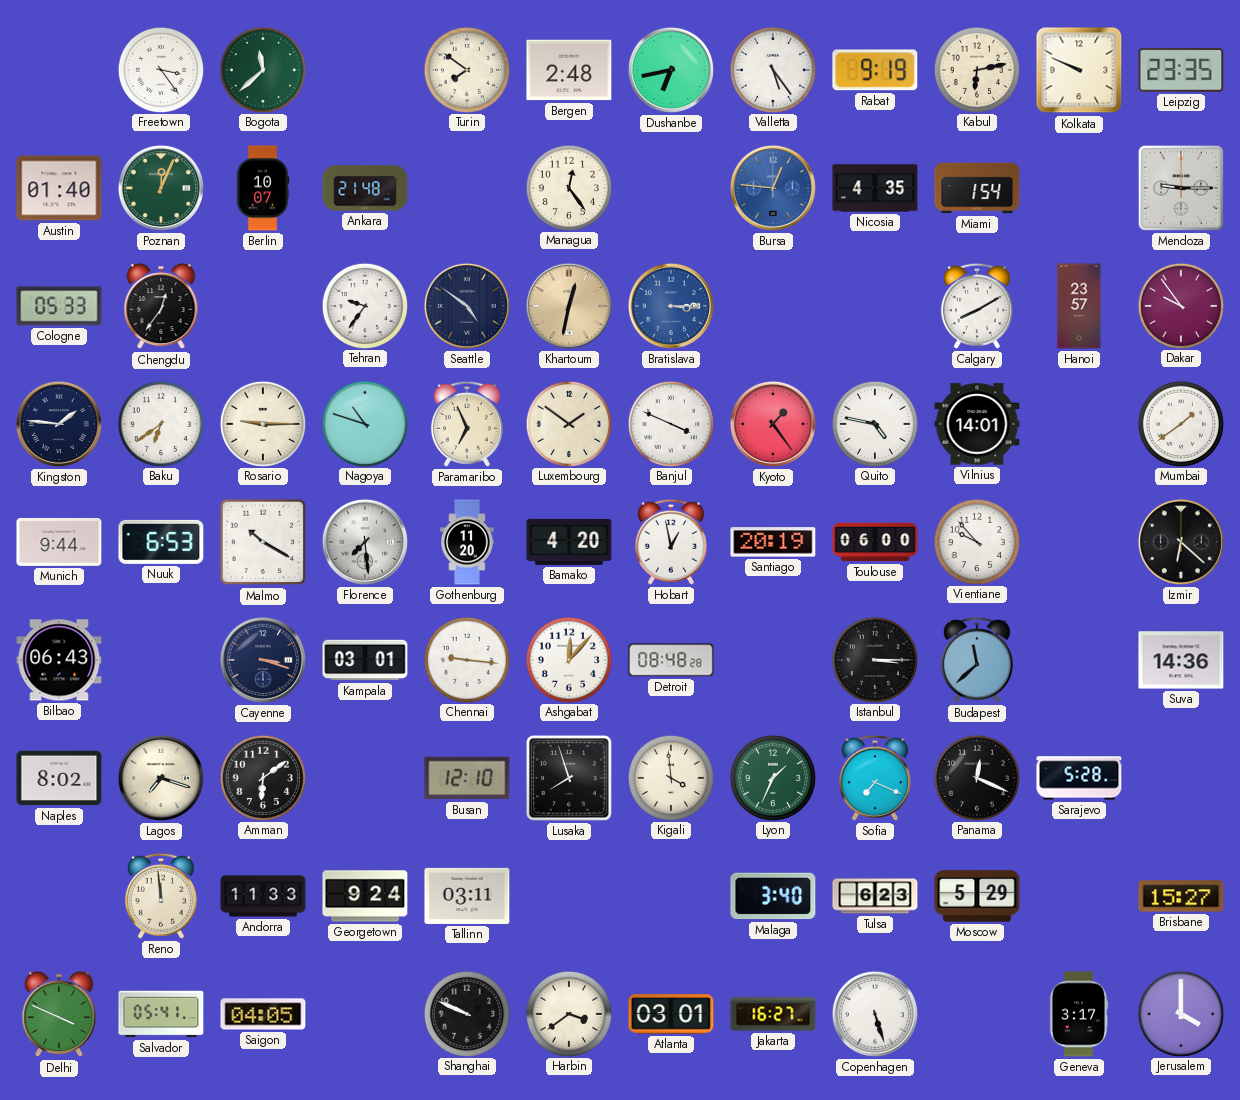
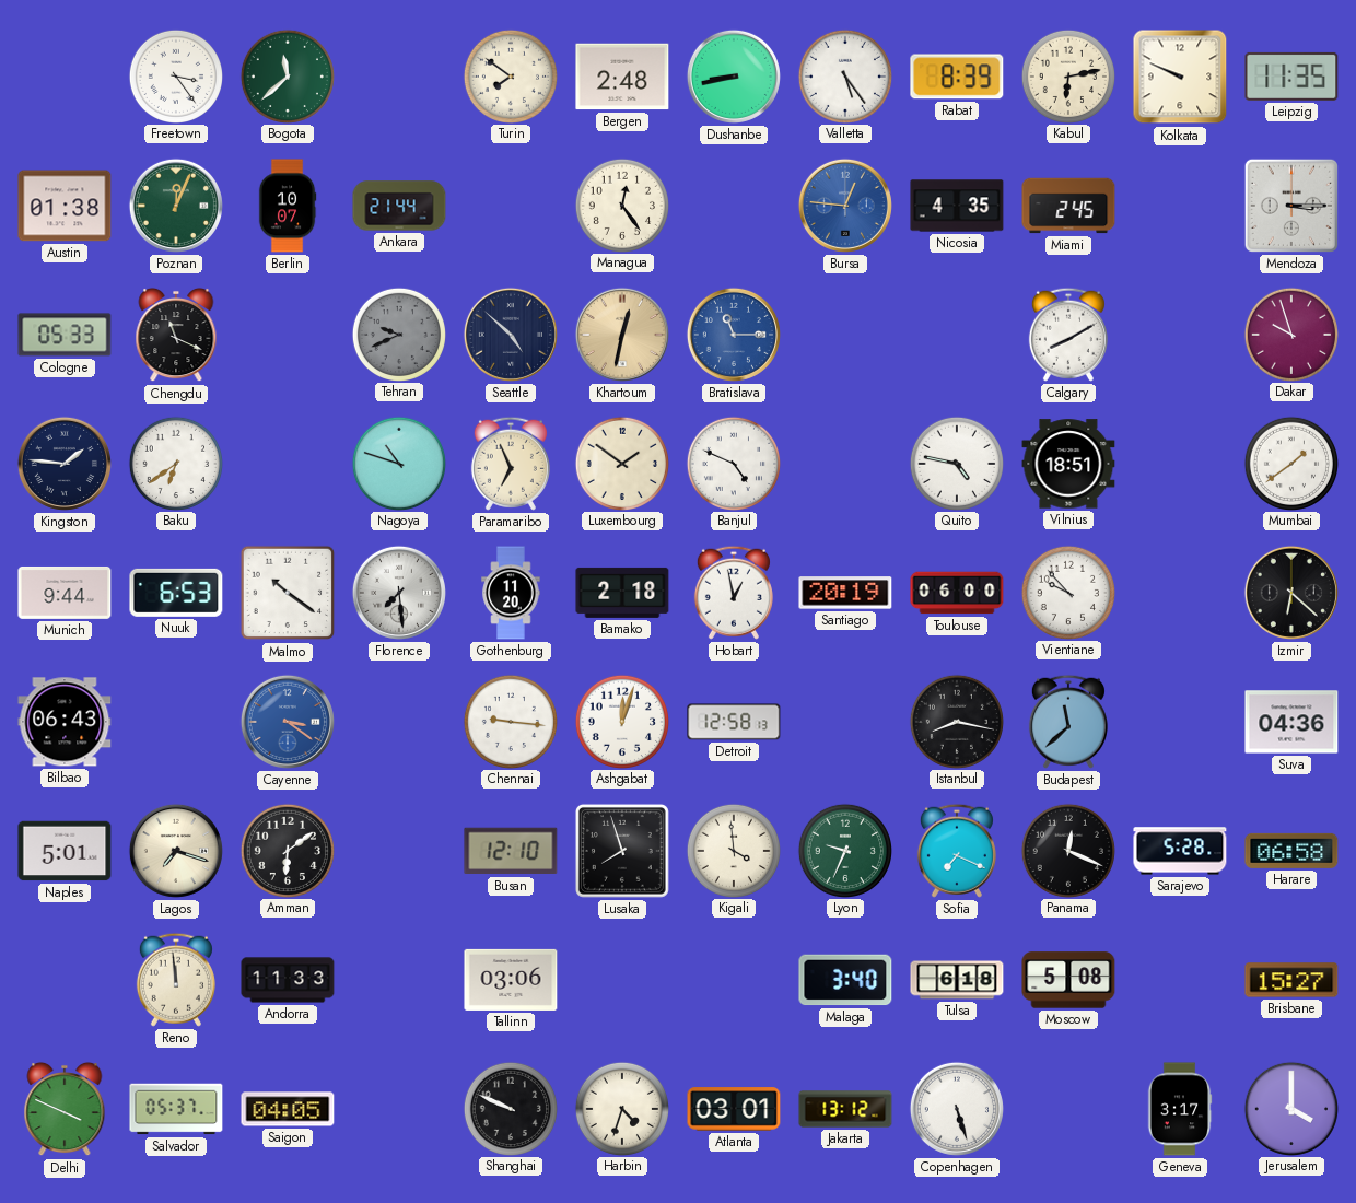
Dushanbe: 6:43 -> 8:43
Rabat: 9:19 -> 8:39
Leipzig: 23:35 -> 11:35
Austin: 01:40 -> 01:38
Ankara: 21:48 -> 21:44
Miami: 1:54 -> 2:45
Mendoza: 9:15 -> 3:15
Chengdu: 12:36 -> 11:19
Tehran: 9:36 -> 9:41
Tehran dial: white -> grey
Seattle: 4:51 -> 4:52
Bratislava: 3:15 -> 11:15
Hanoi: 23:57 -> none
Dakar: 9:54 -> 9:57
Rosario: 9:15 -> none
Banjul: 3:49 -> 4:49
Kyoto: 1:24 -> none
Vilnius: 14:01 -> 18:51
Malmo: 10:20 -> 10:21
Bamako: 4:20 -> 2:18
Cayenne: 3:18 -> 3:21
Cayenne dial: navy -> blue
Kampala: 03:01 -> none
Ashgabat: 12:07 -> 12:03
Detroit: 08:48 -> 12:58
Istanbul: 3:15 -> 8:17
Suva: 14:36 -> 04:36
Naples: 8:02 -> 5:01
Lyon: 1:34 -> 9:34
Harare: none -> 06:58
Georgetown: 9:24 -> none
Tallinn: 03:11 -> 03:06
Tulsa: 6:23 -> 6:18
Moscow: 5:29 -> 5:08
Salvador: 05:41 -> 05:37
Harbin: 3:39 -> 4:33
Jakarta: 16:27 -> 13:12
